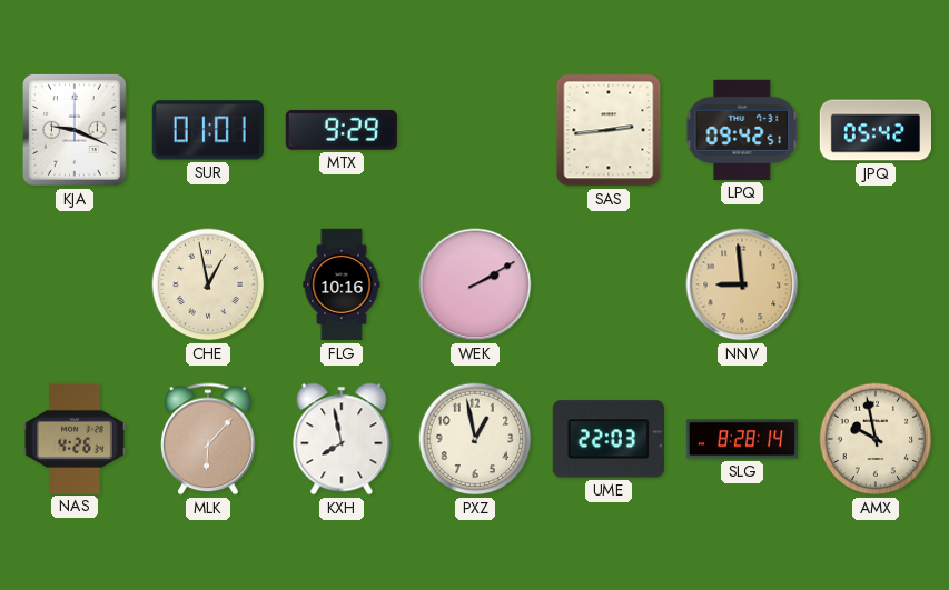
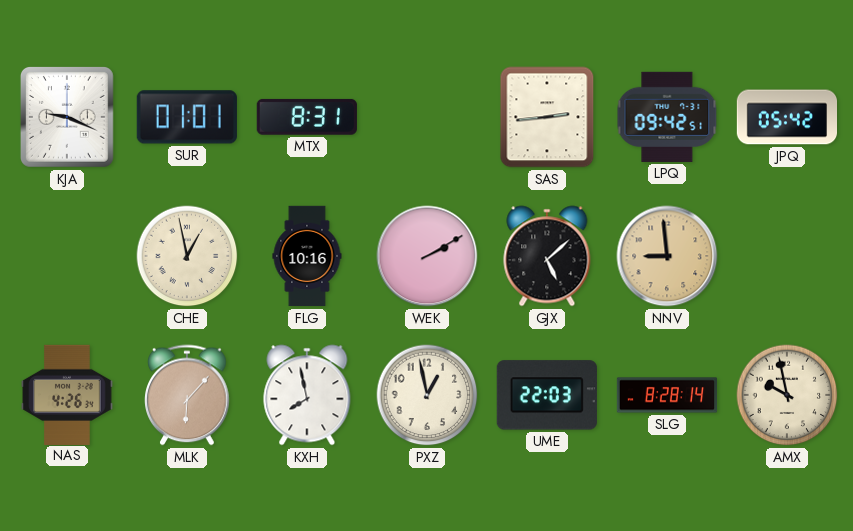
MTX: 9:29 -> 8:31
GJX: none -> 5:08
